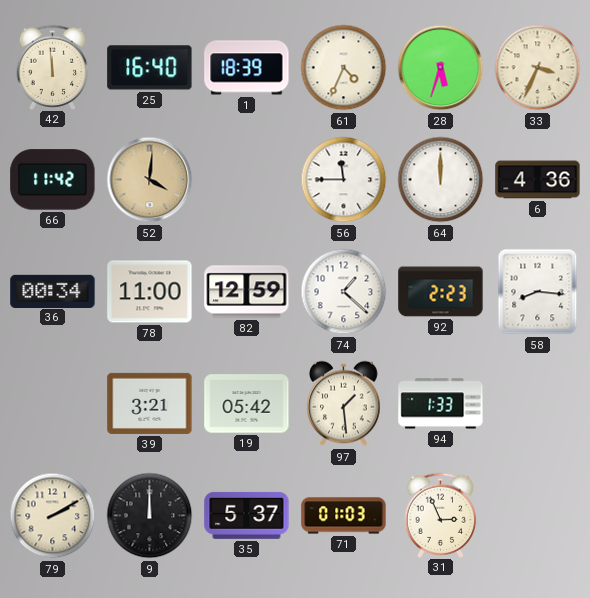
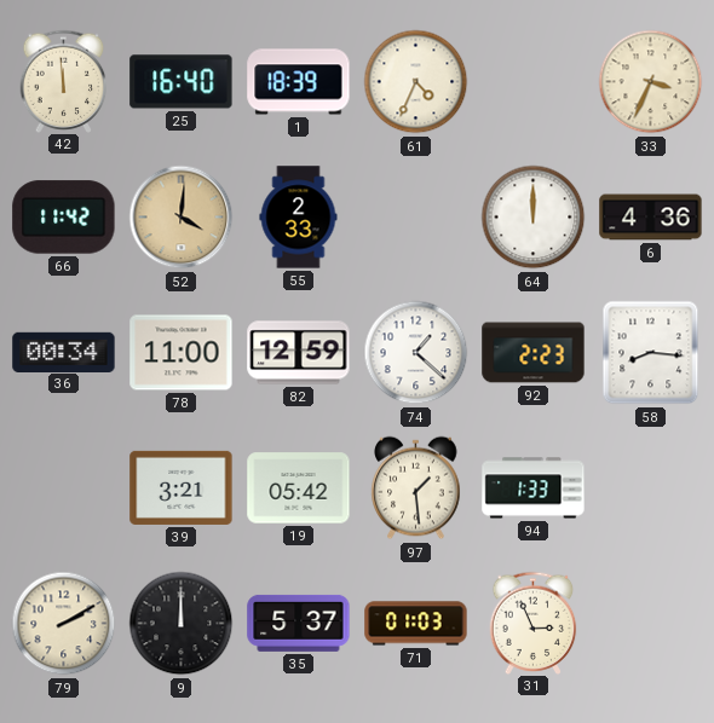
28: 5:33 -> none
55: none -> 2:33
56: 11:45 -> none
